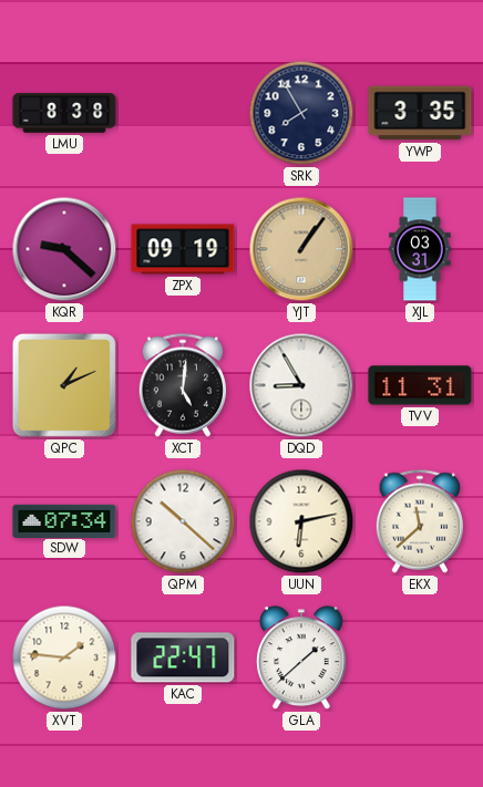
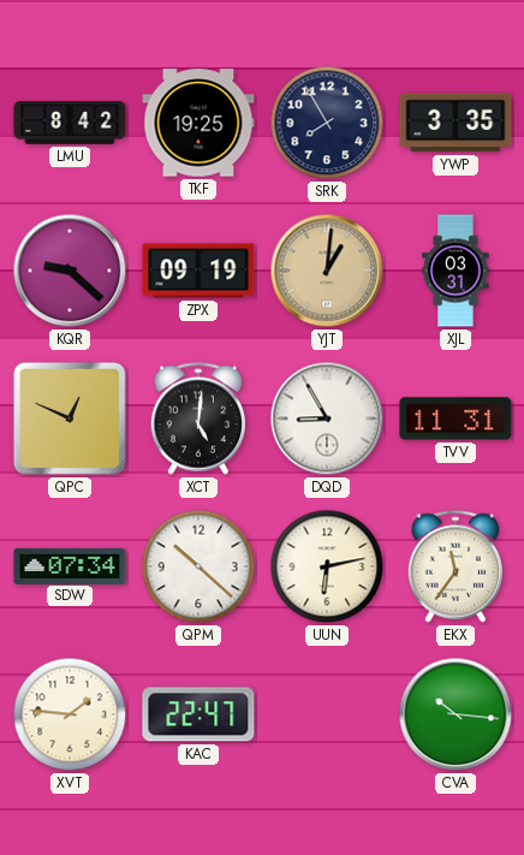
LMU: 8:38 -> 8:42
TKF: none -> 19:25
YJT: 1:06 -> 1:01
QPC: 1:11 -> 12:49
EKX: 11:38 -> 11:36
GLA: 1:38 -> none
CVA: none -> 10:16
